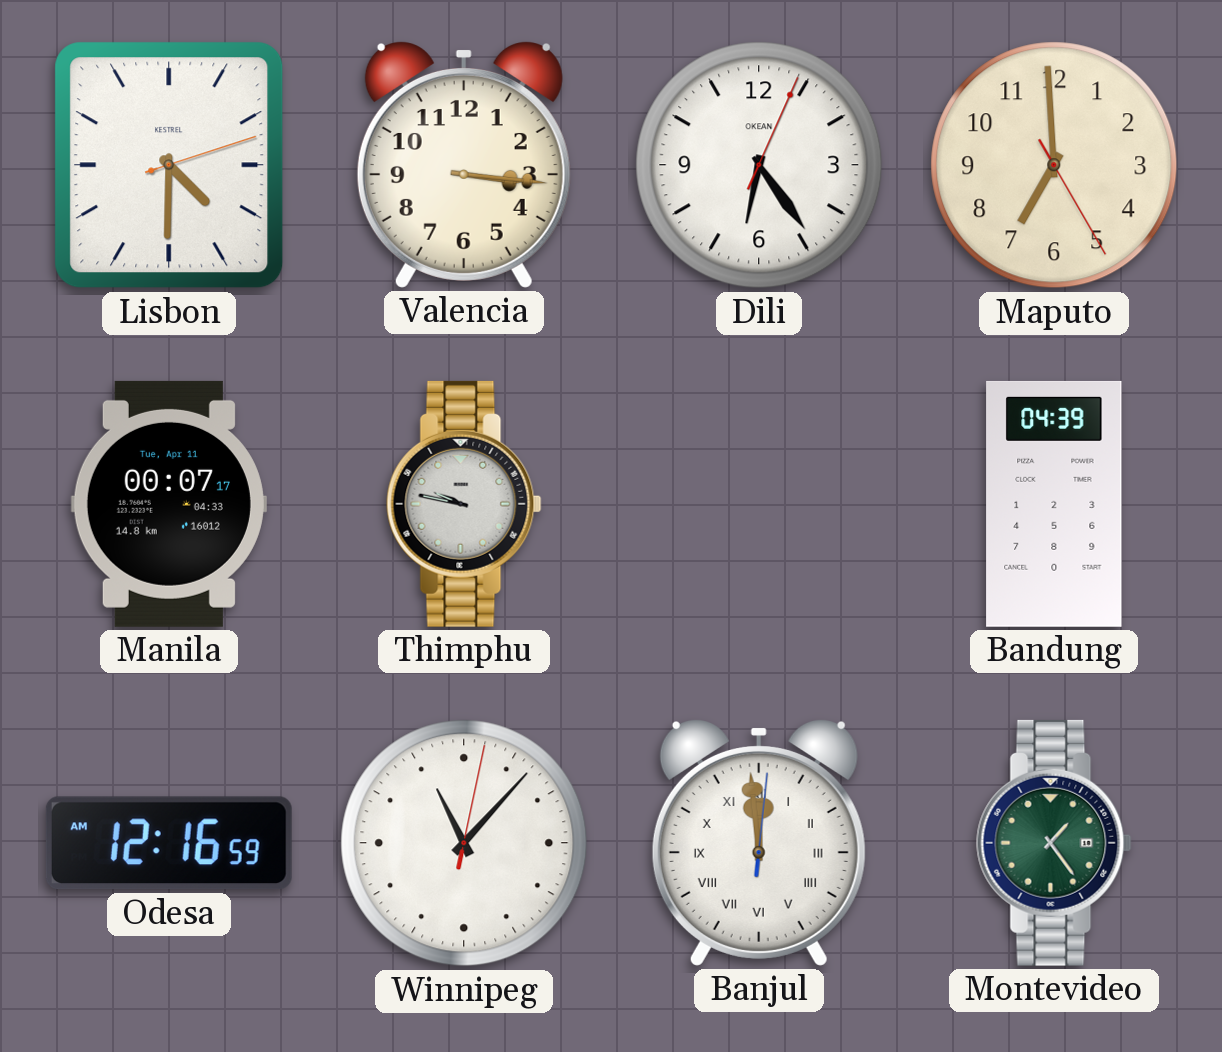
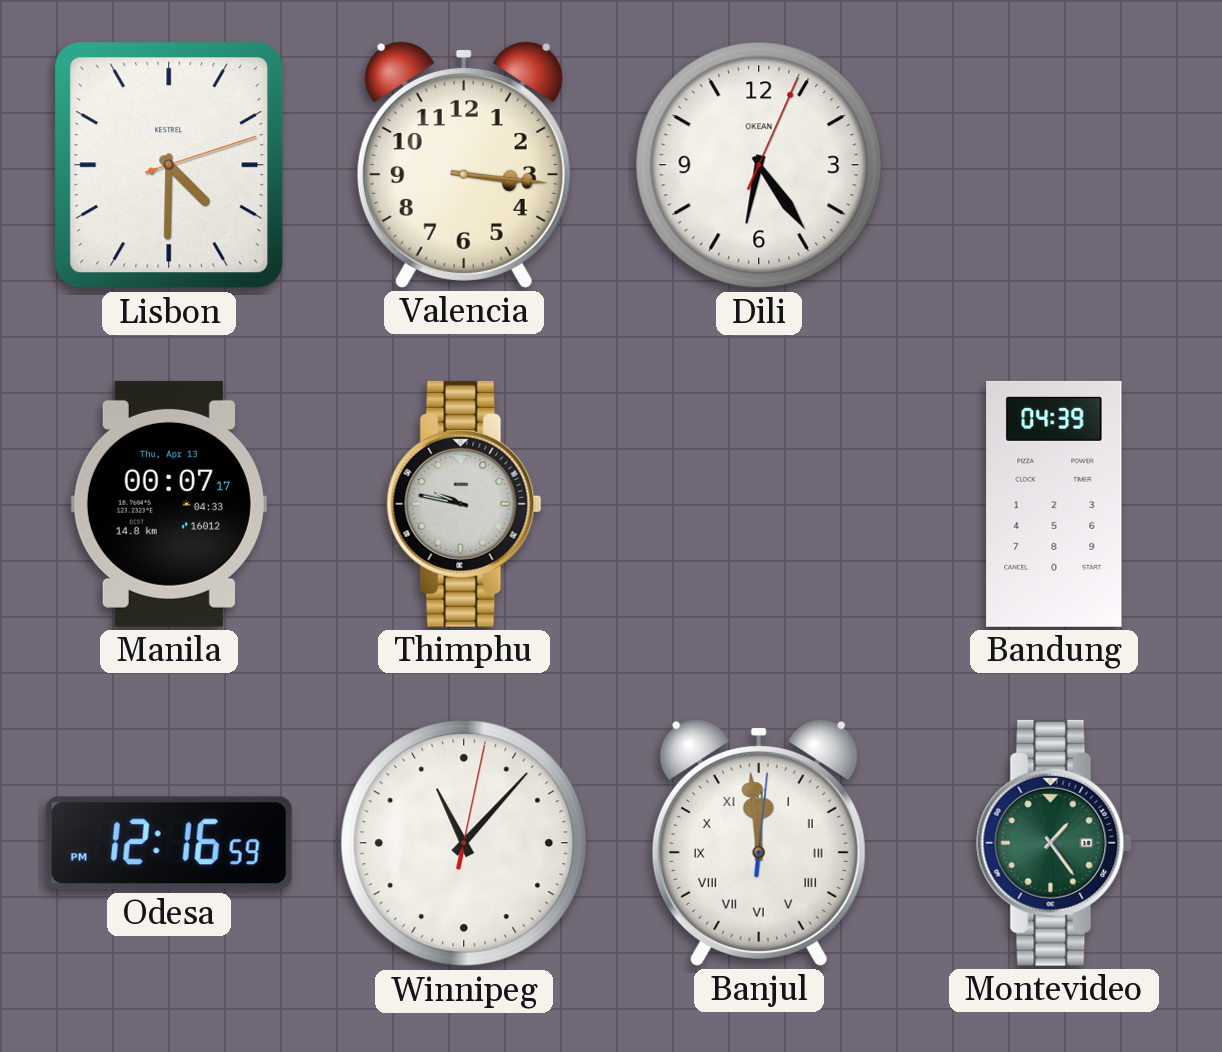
Maputo: 6:59 -> none
Manila date: Tue, Apr 11 -> Thu, Apr 13
Odesa: 12:16:59 AM -> 12:16:59 PM
